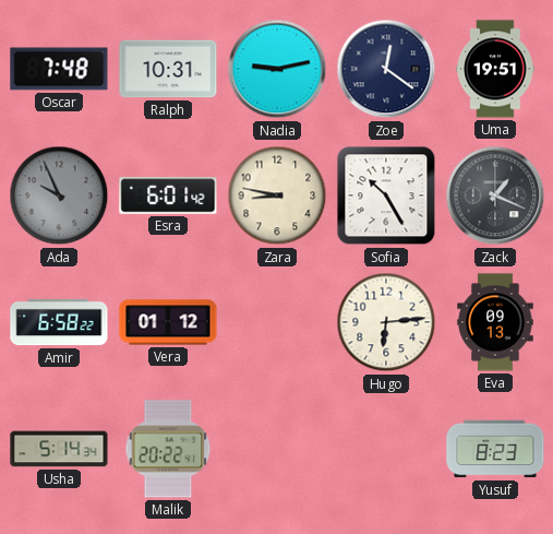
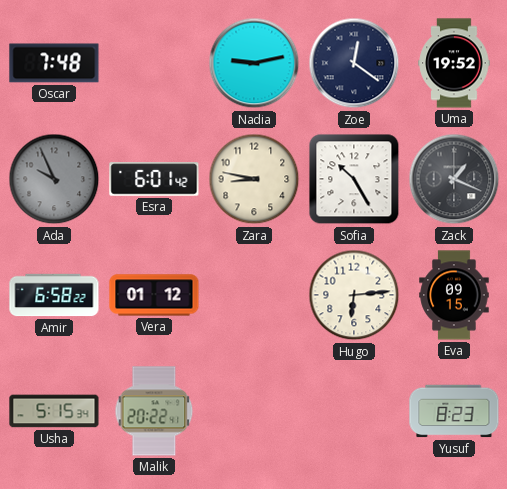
Ralph: 10:31 -> none
Uma: 19:51 -> 19:52
Eva: 09:13 -> 09:15
Usha: 5:14 -> 5:15
